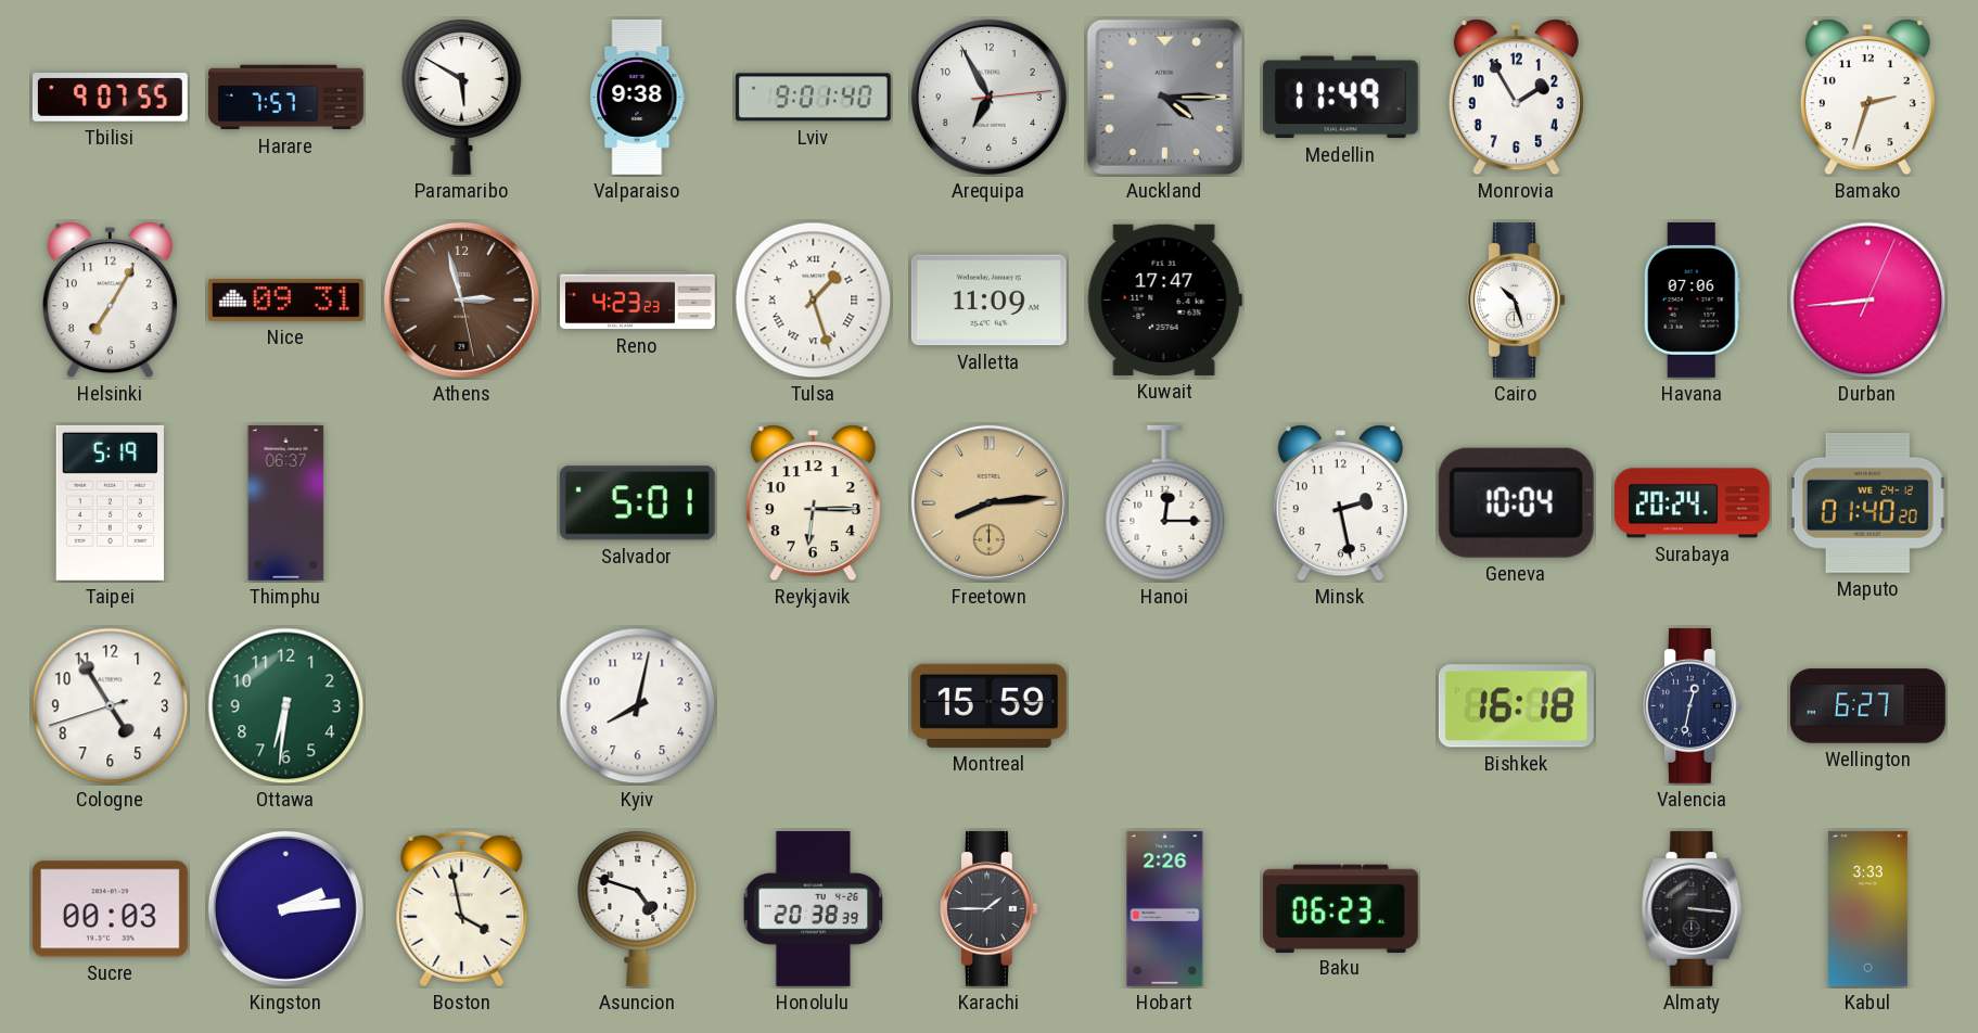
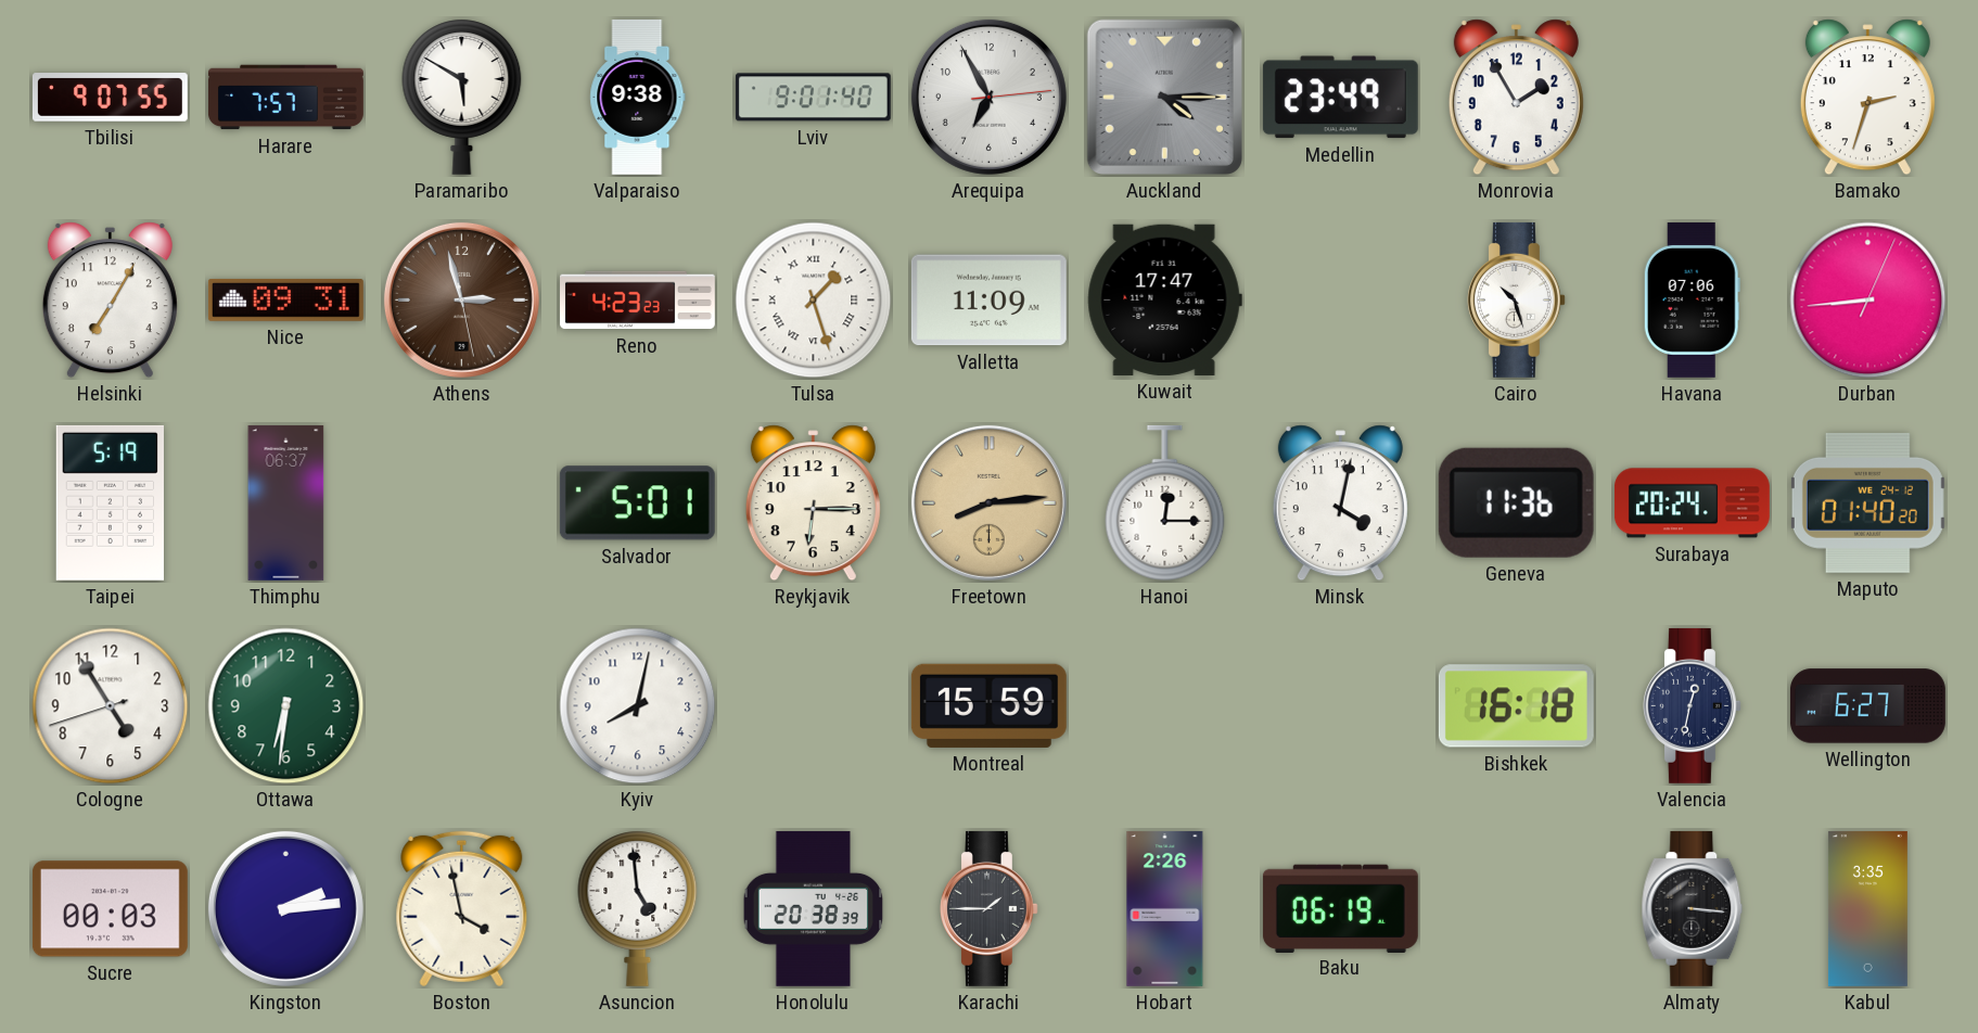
Medellin: 11:49 -> 23:49
Minsk: 2:28 -> 4:02
Geneva: 10:04 -> 11:36
Asuncion: 4:48 -> 4:59
Baku: 06:23 -> 06:19
Kabul: 3:33 -> 3:35
